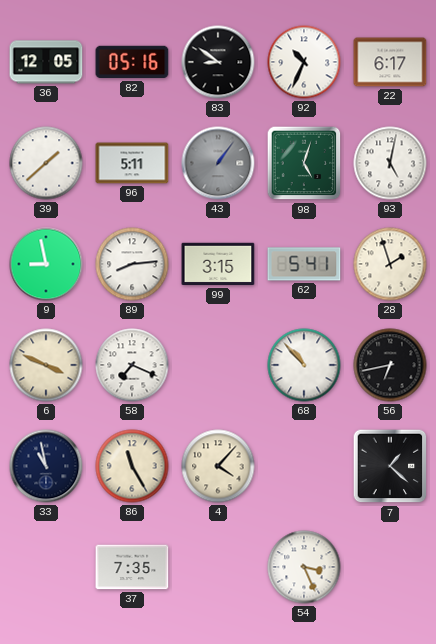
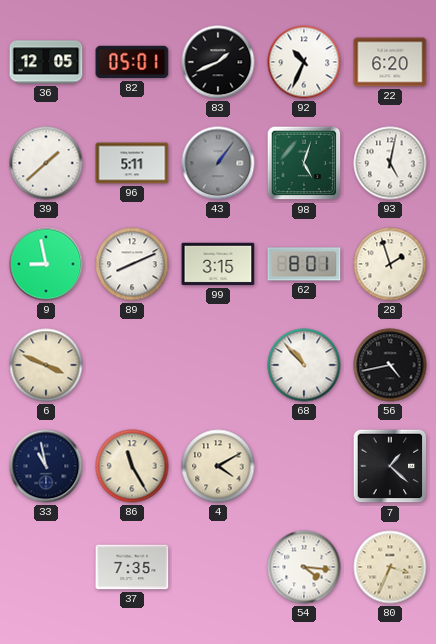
82: 05:16 -> 05:01
83: 8:51 -> 1:41
22: 6:17 -> 6:20
89: 8:14 -> 8:11
62: 5:41 -> 8:01
58: 7:19 -> none
56: 6:43 -> 4:43
4: 4:07 -> 4:10
54: 3:26 -> 4:16
80: none -> 3:34
